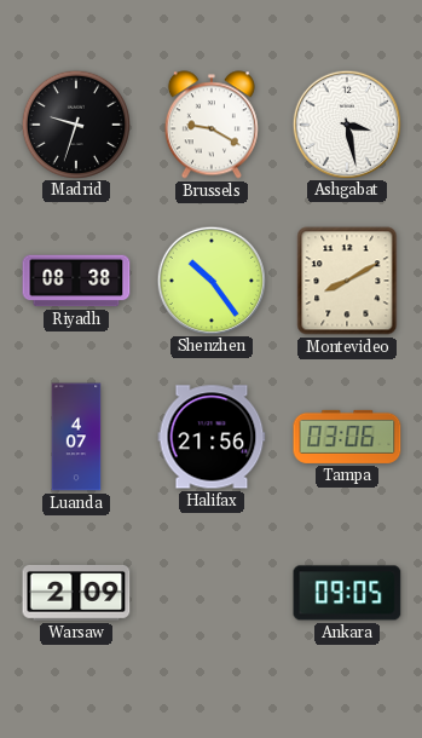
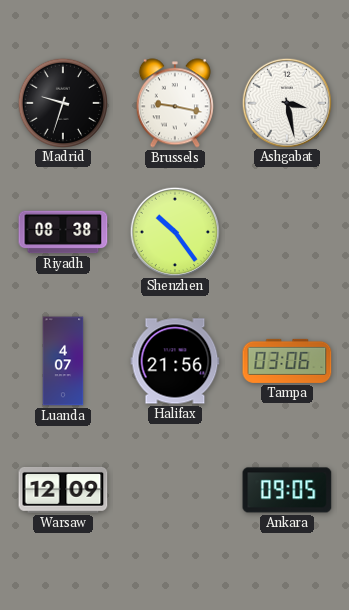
Brussels: 9:20 -> 9:17
Montevideo: 8:10 -> none
Warsaw: 2:09 -> 12:09
